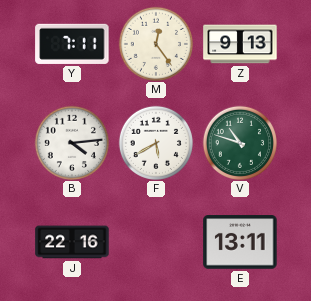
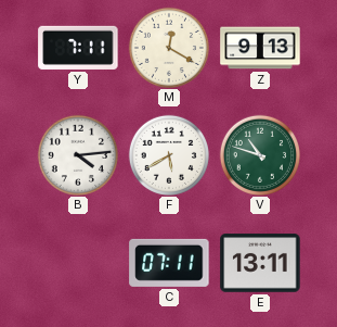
M: 12:24 -> 12:20
J: 22:16 -> none
C: none -> 07:11
